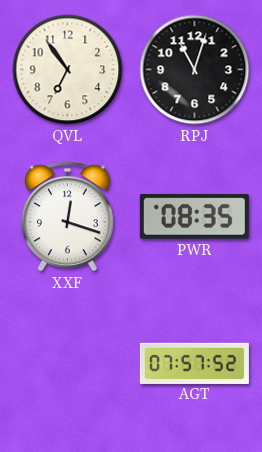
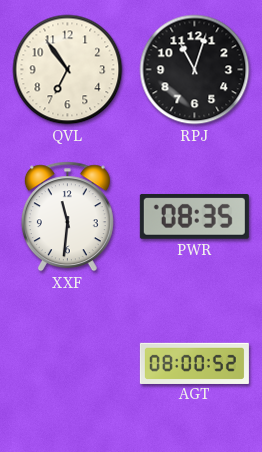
XXF: 12:18 -> 11:31
AGT: 07:57 -> 08:00
